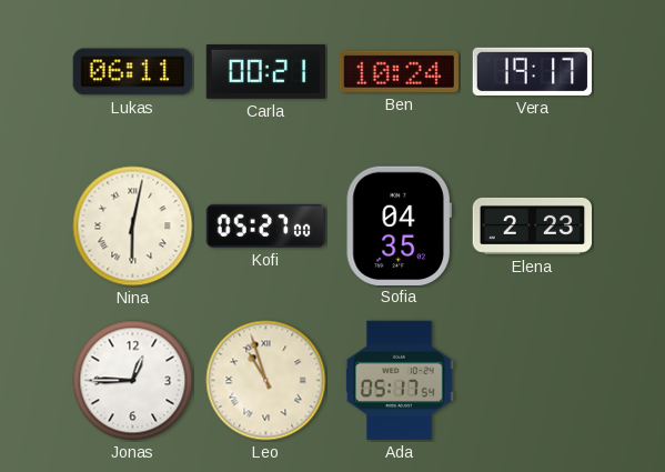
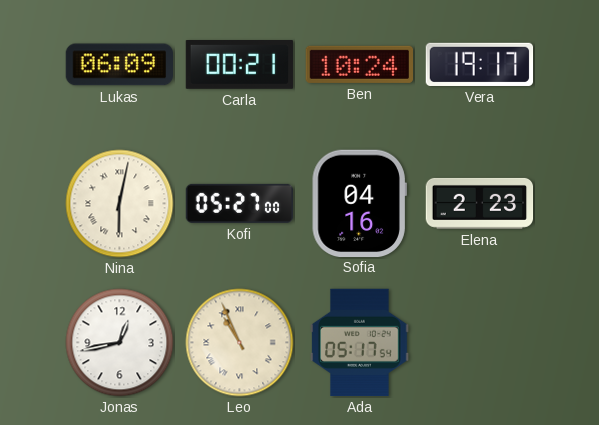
Lukas: 06:11 -> 06:09
Sofia: 04:35 -> 04:16
Jonas: 12:45 -> 12:43
Leo: 10:57 -> 10:56
